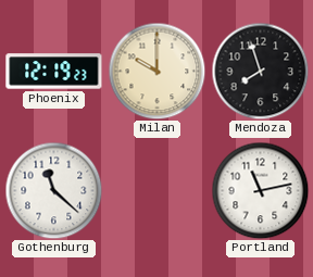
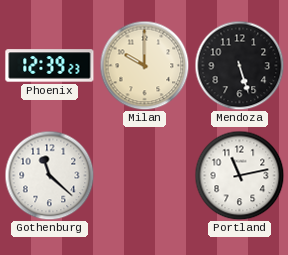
Phoenix: 12:19 -> 12:39
Mendoza: 7:57 -> 5:27
